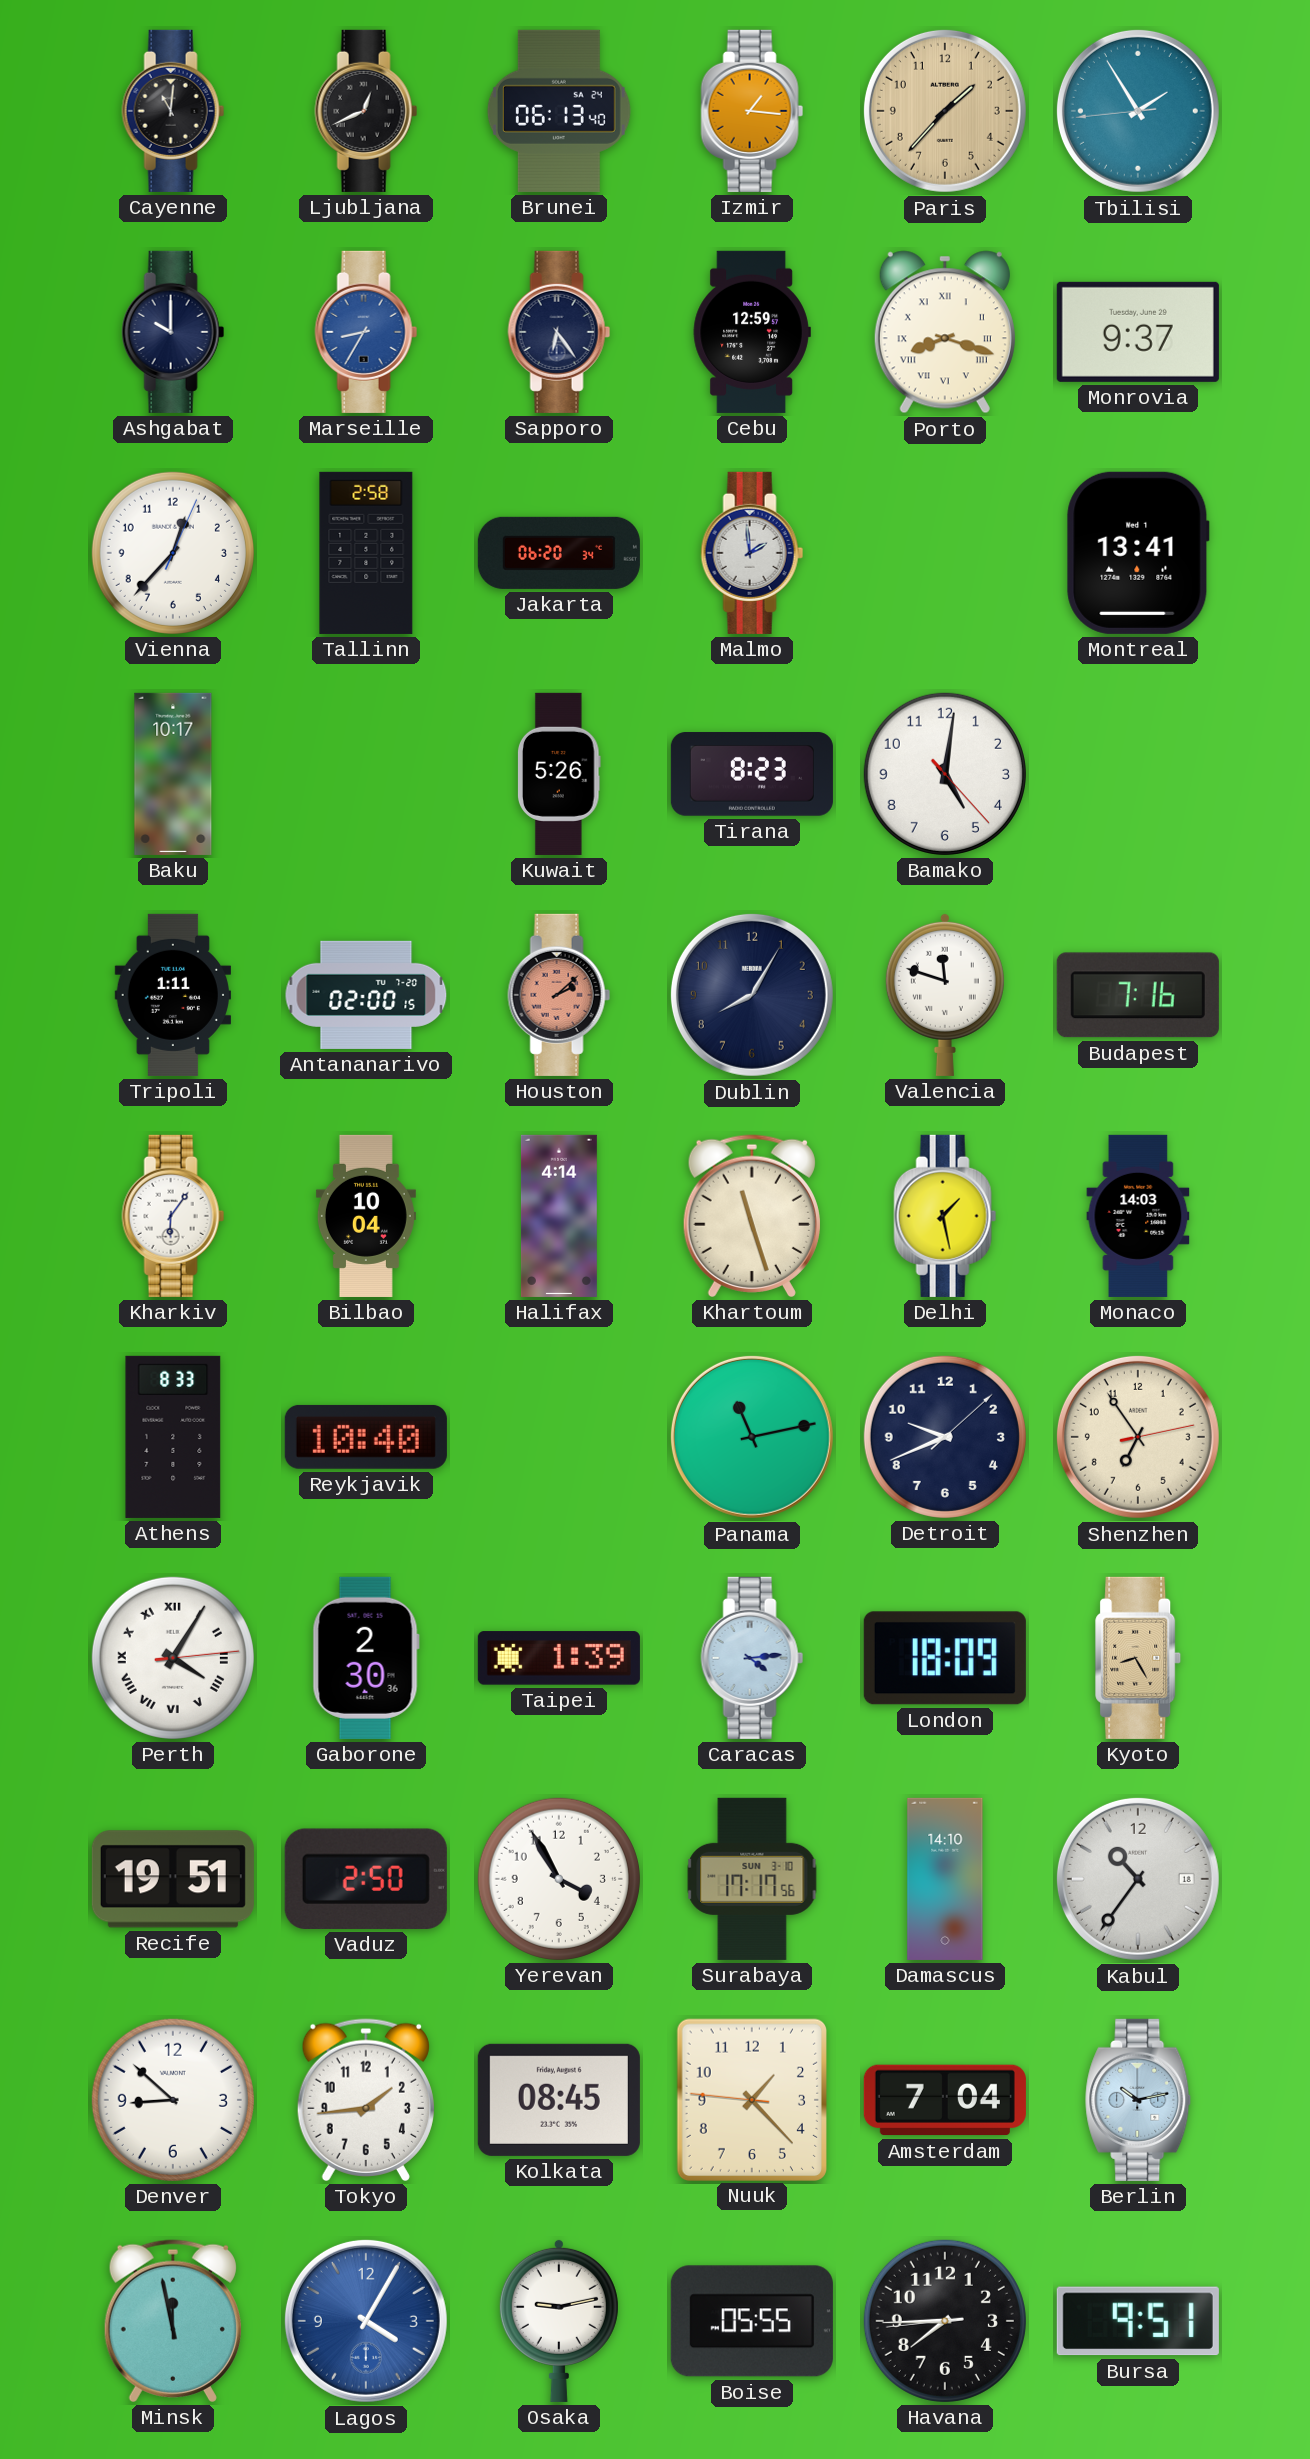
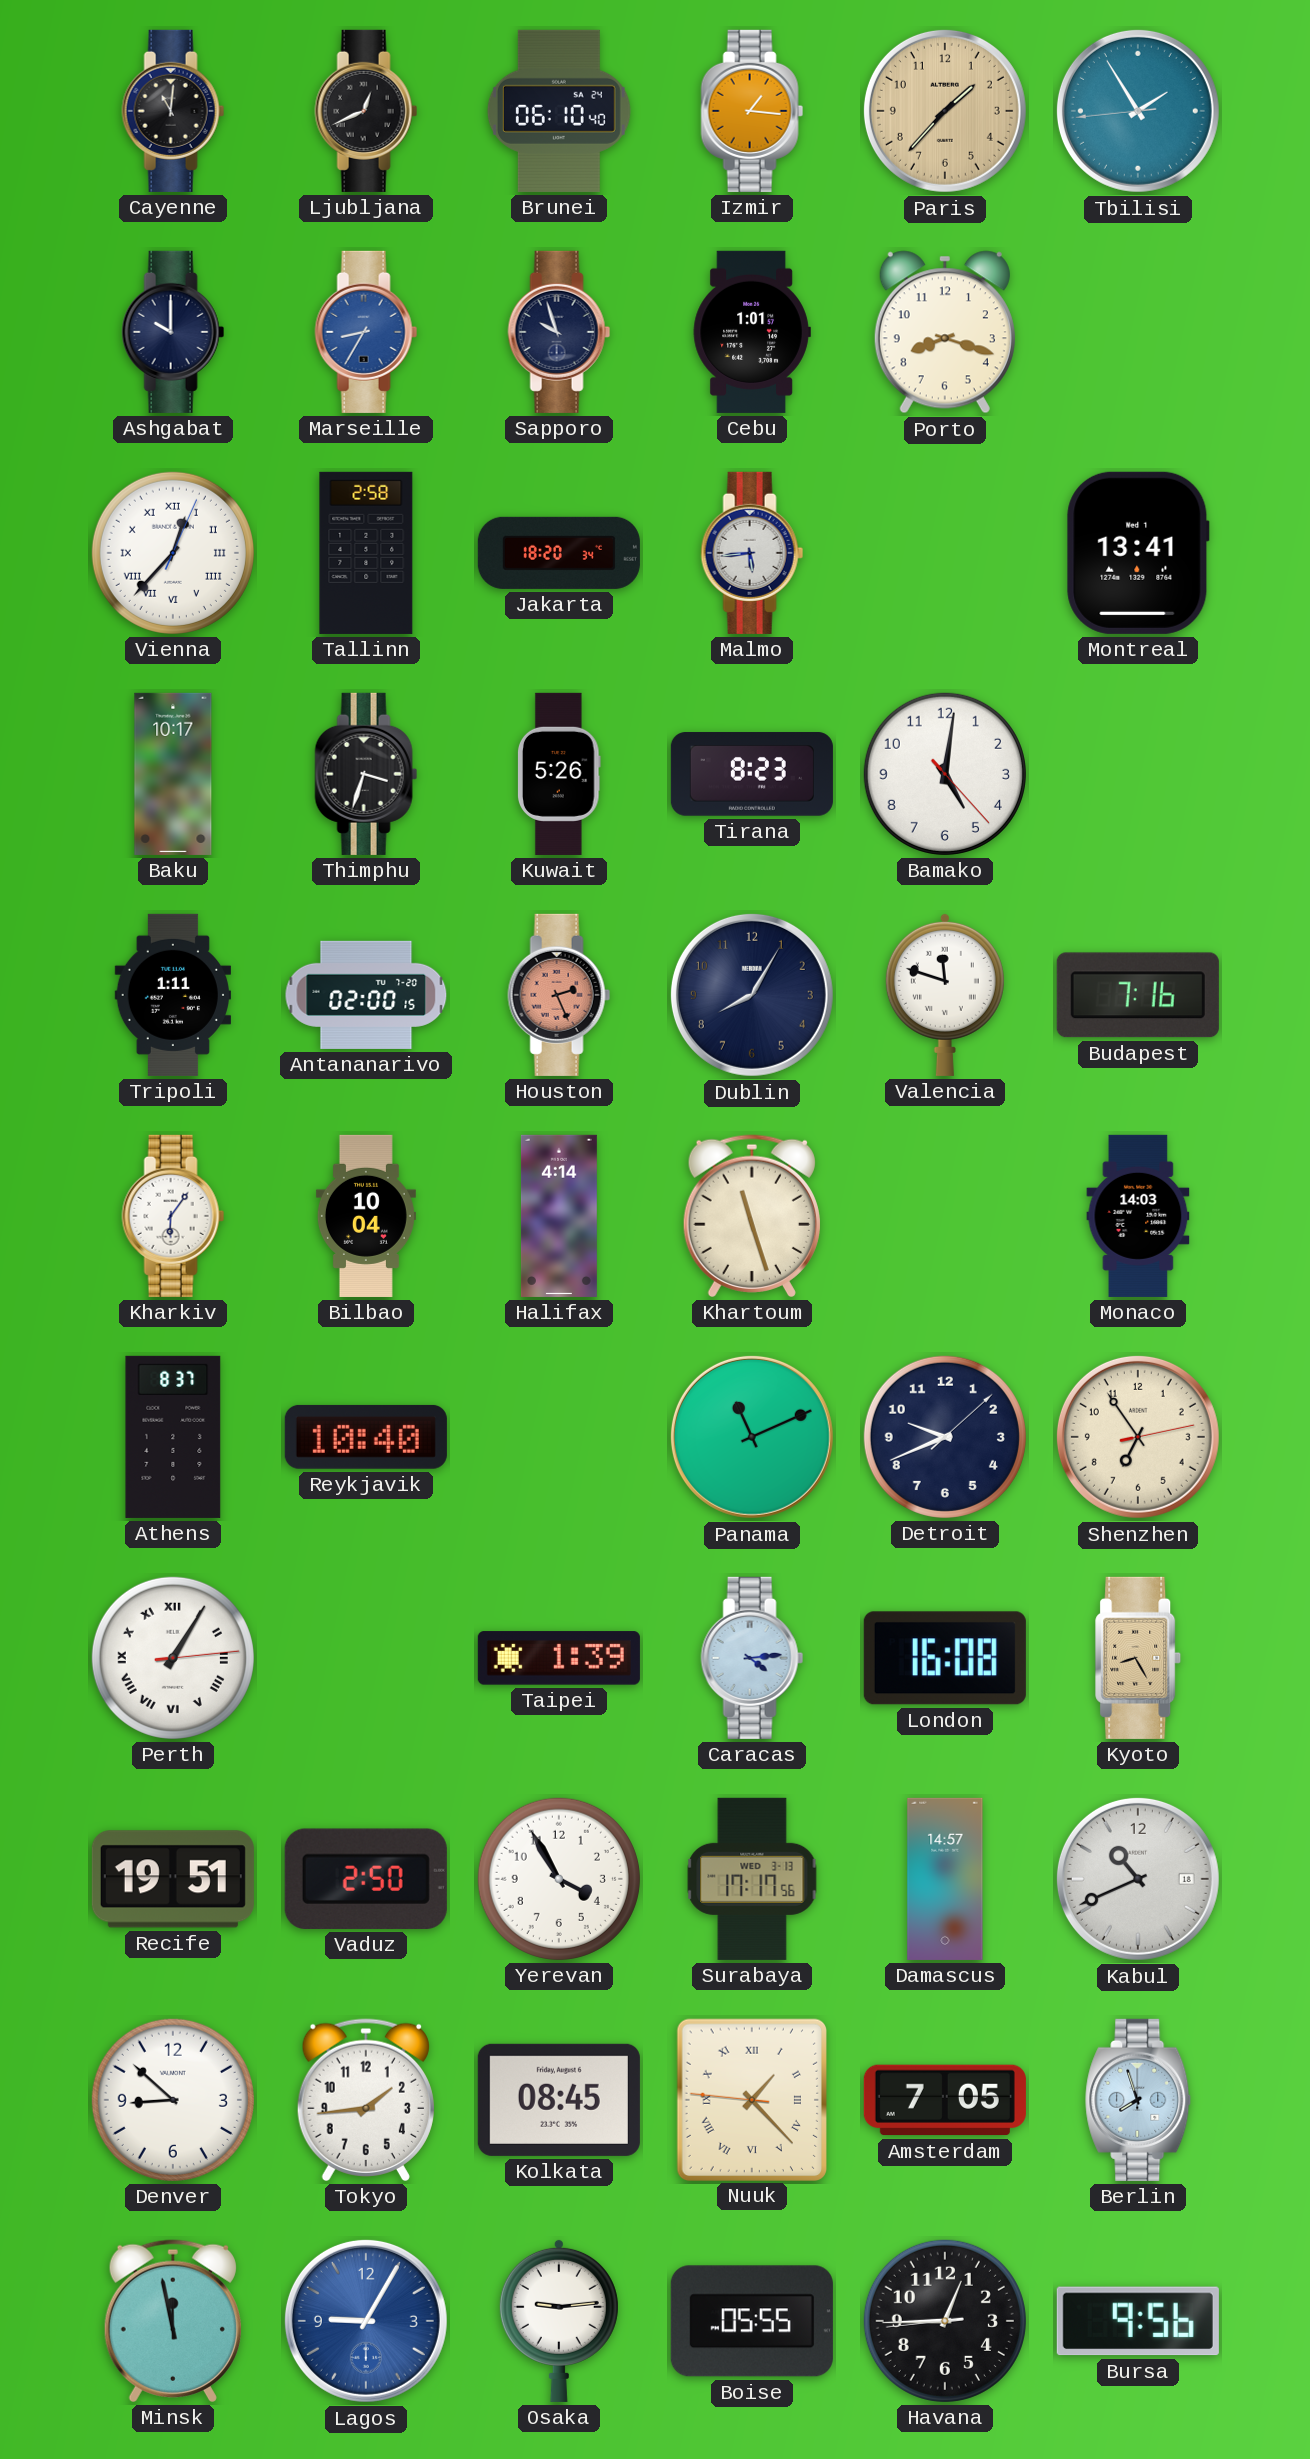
Brunei: 06:13 -> 06:10
Sapporo: 6:24 -> 9:57
Cebu: 12:59 -> 1:01
Porto numerals: Roman -> Arabic
Monrovia: 9:37 -> none
Vienna numerals: Arabic -> Roman
Jakarta: 06:20 -> 18:20
Malmo: 1:59 -> 5:44
Thimphu: none -> 3:33
Houston: 2:08 -> 2:26
Delhi: 1:28 -> none
Athens: 8:33 -> 8:37
Panama: 11:13 -> 11:11
Perth: 4:05 -> 1:05
Gaborone: 2:30 -> none
London: 18:09 -> 16:08
Surabaya date: SUN 3-10 -> WED 3-13
Damascus: 14:10 -> 14:57
Kabul: 10:36 -> 10:41
Nuuk numerals: Arabic -> Roman
Amsterdam: 7:04 -> 7:05
Berlin: 10:13 -> 7:57
Lagos: 4:05 -> 9:05
Osaka: 9:13 -> 9:14
Havana: 7:44 -> 12:44
Bursa: 9:51 -> 9:56
